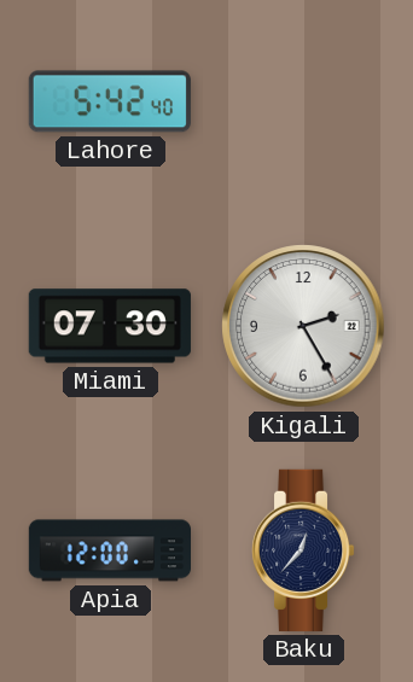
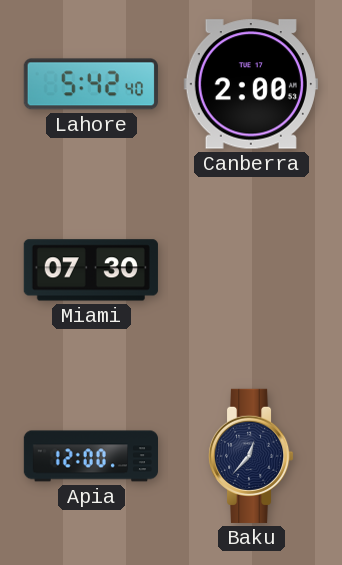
Canberra: none -> 2:00
Kigali: 2:25 -> none
